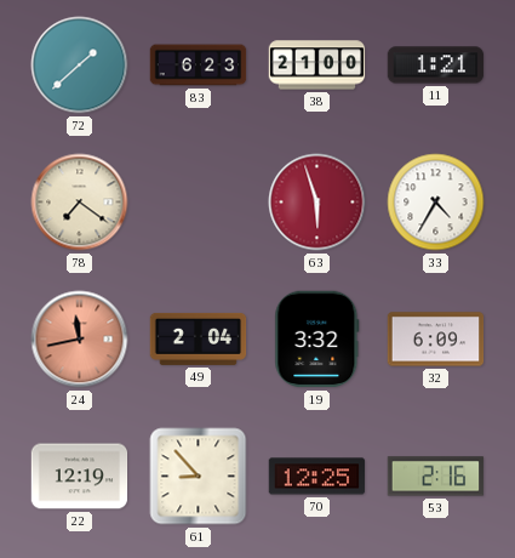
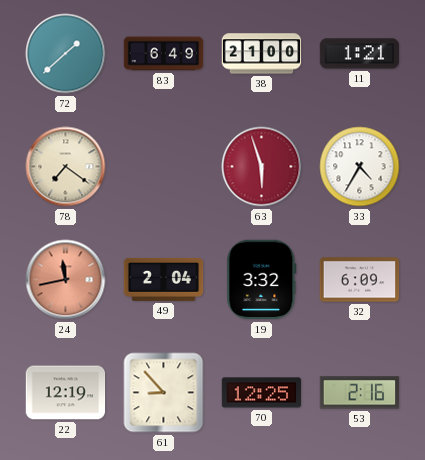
83: 6:23 -> 6:49
